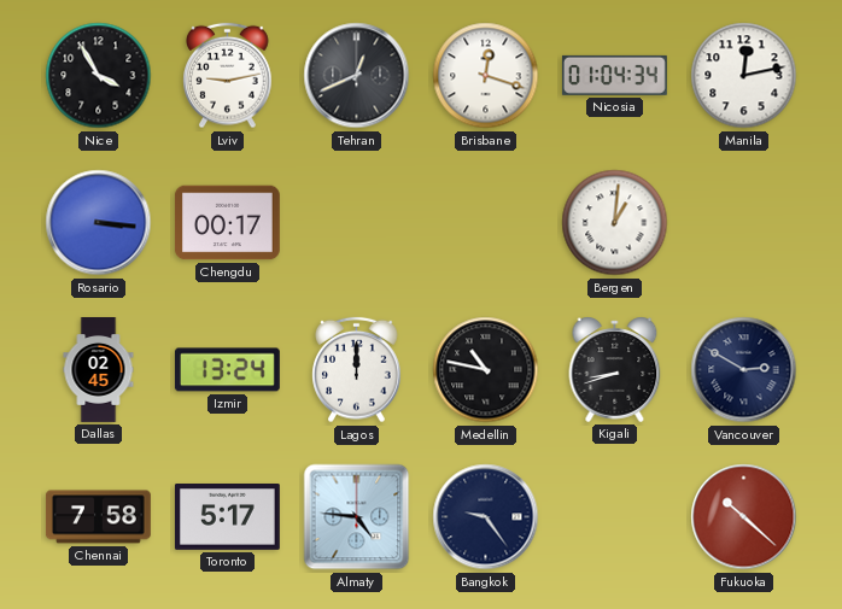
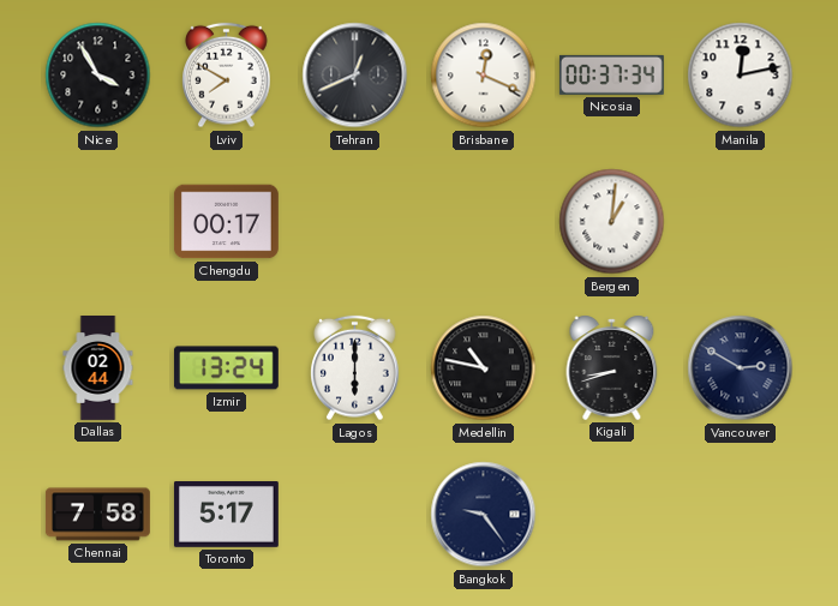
Lviv: 9:13 -> 7:50
Brisbane: 12:18 -> 12:19
Nicosia: 01:04 -> 00:37
Rosario: 3:16 -> none
Dallas: 02:45 -> 02:44
Lagos: 12:00 -> 6:00
Almaty: 4:46 -> none
Fukuoka: 10:22 -> none
